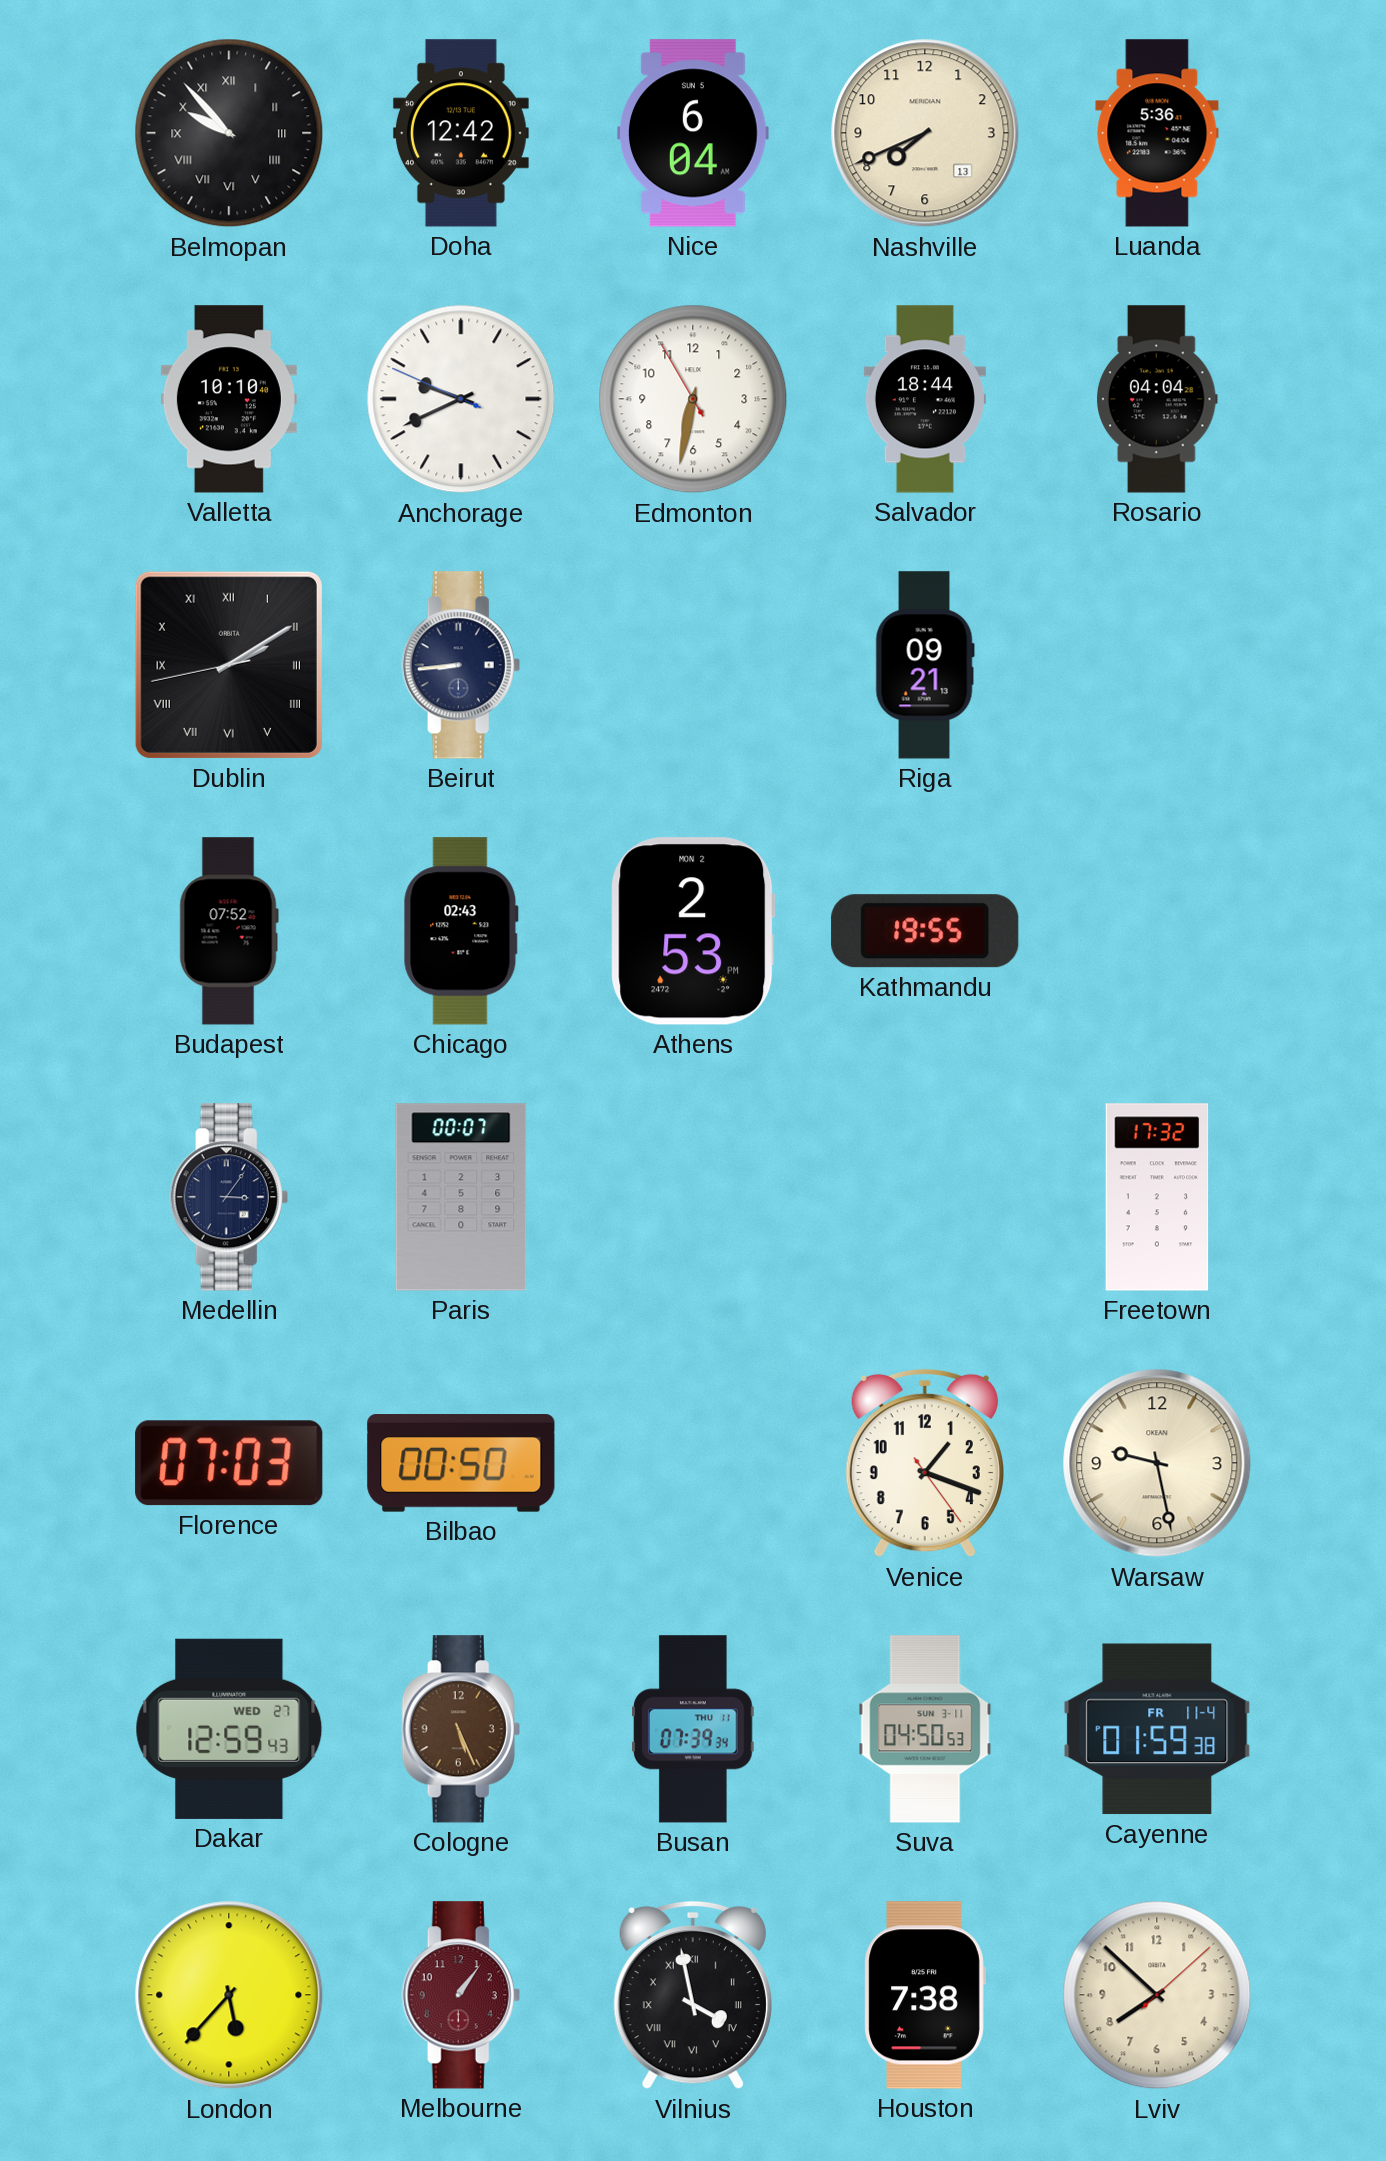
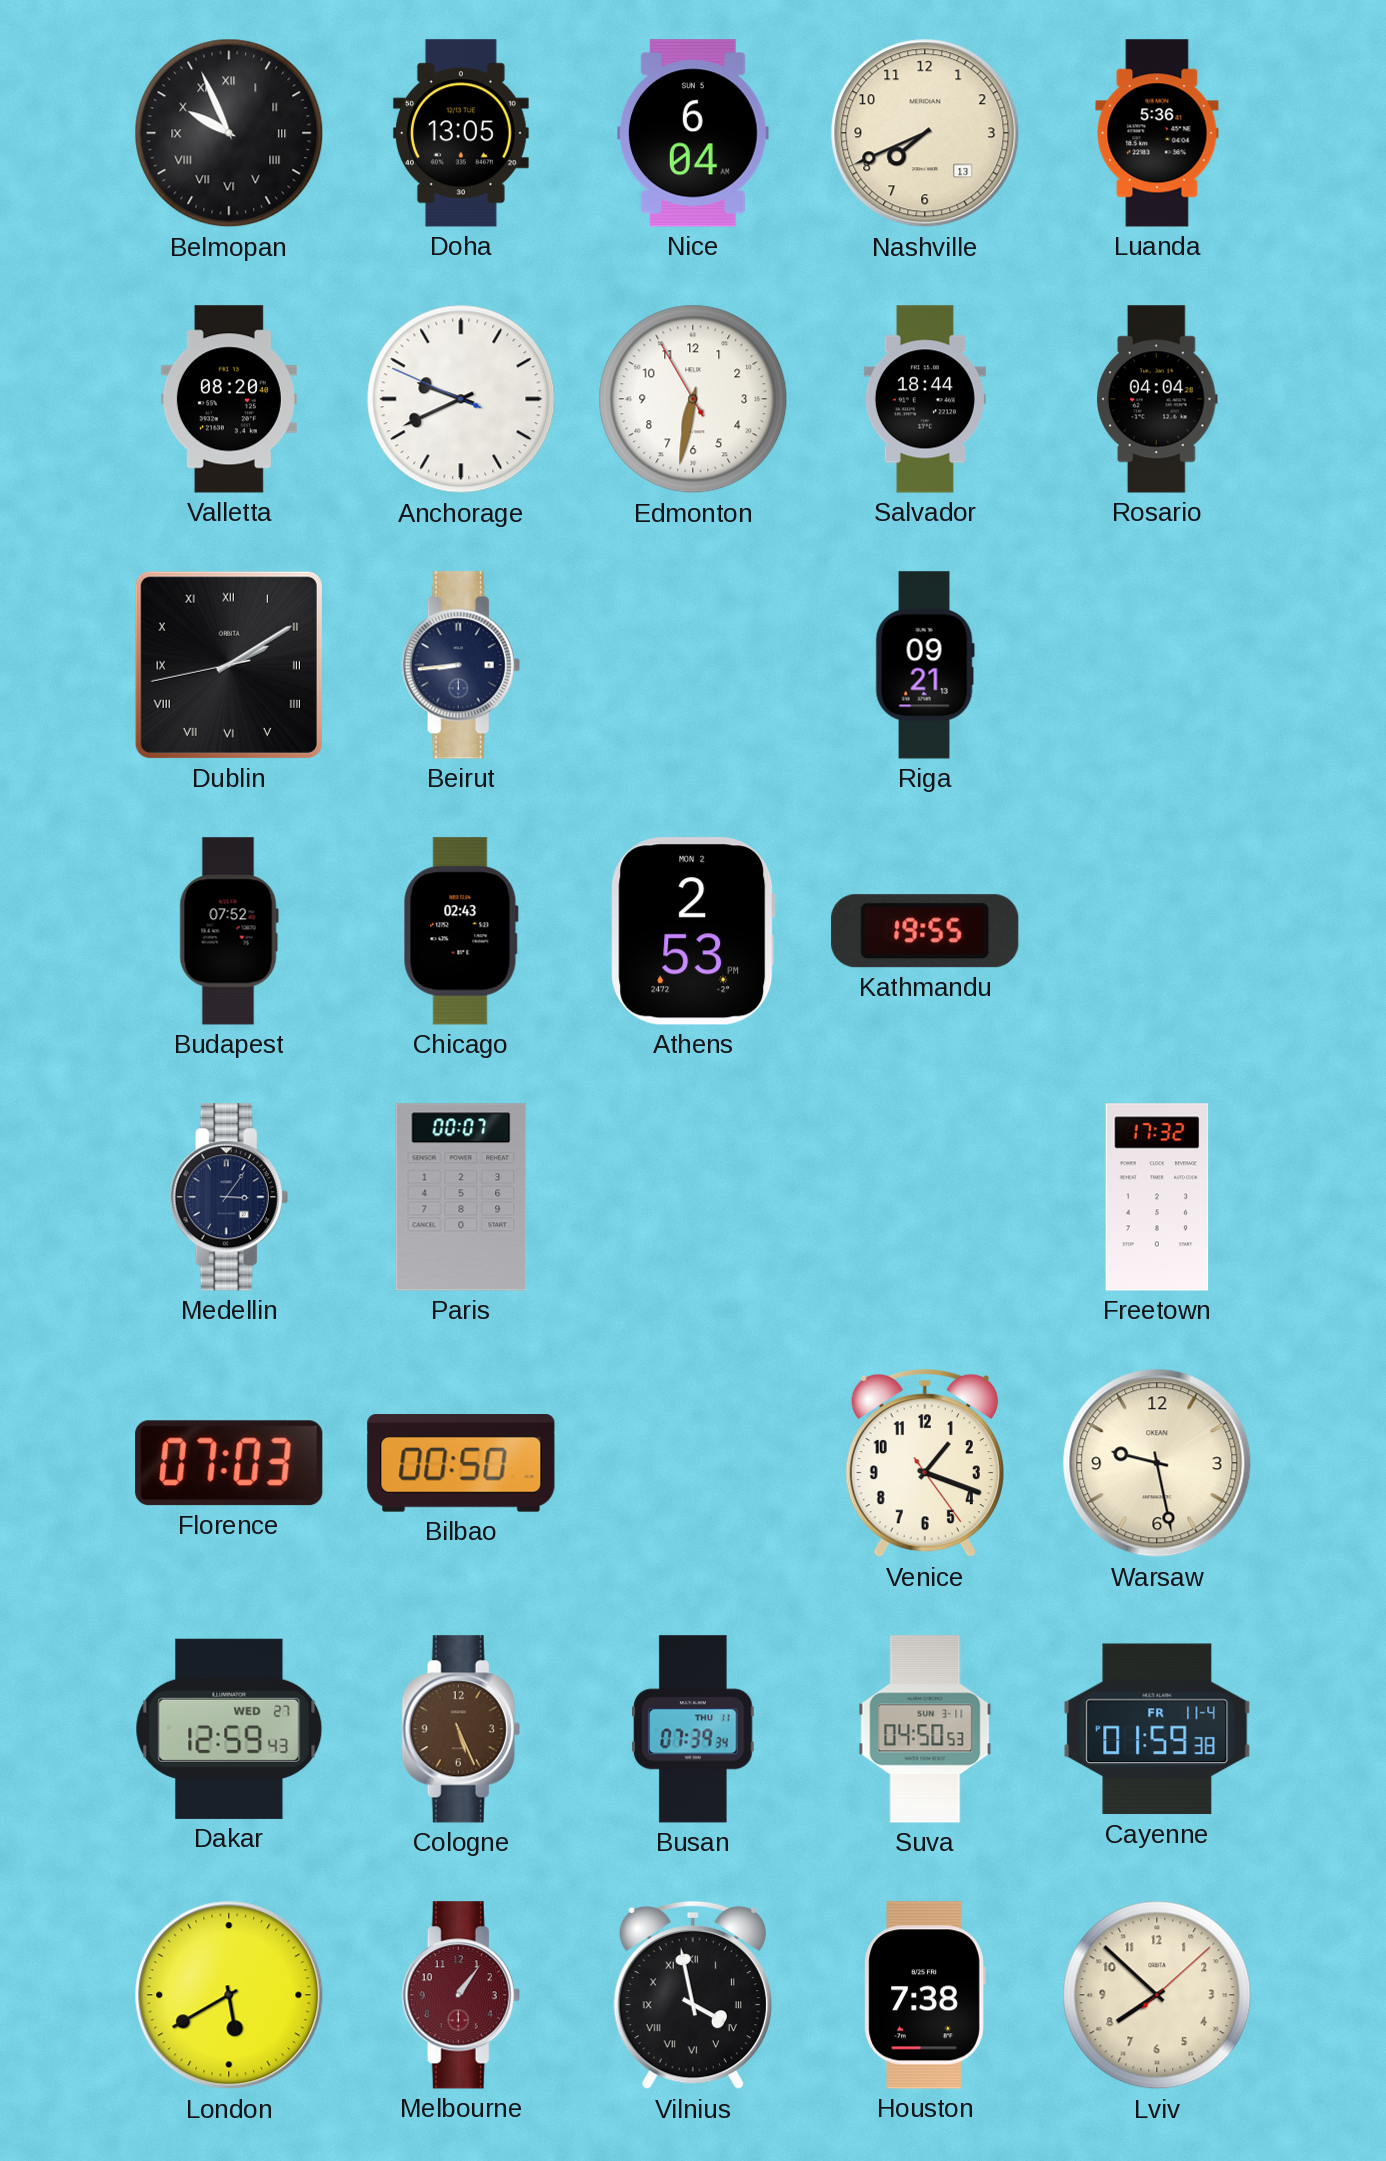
Belmopan: 9:53 -> 9:56
Doha: 12:42 -> 13:05
Valletta: 10:10 -> 08:20
London: 5:37 -> 5:40
